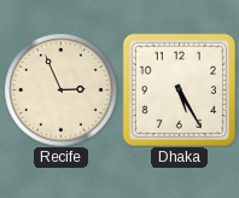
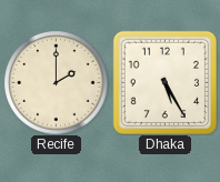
Recife: 2:56 -> 2:00
